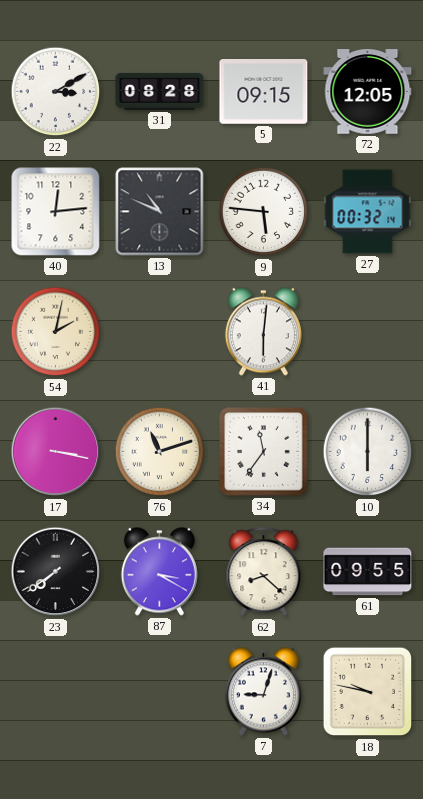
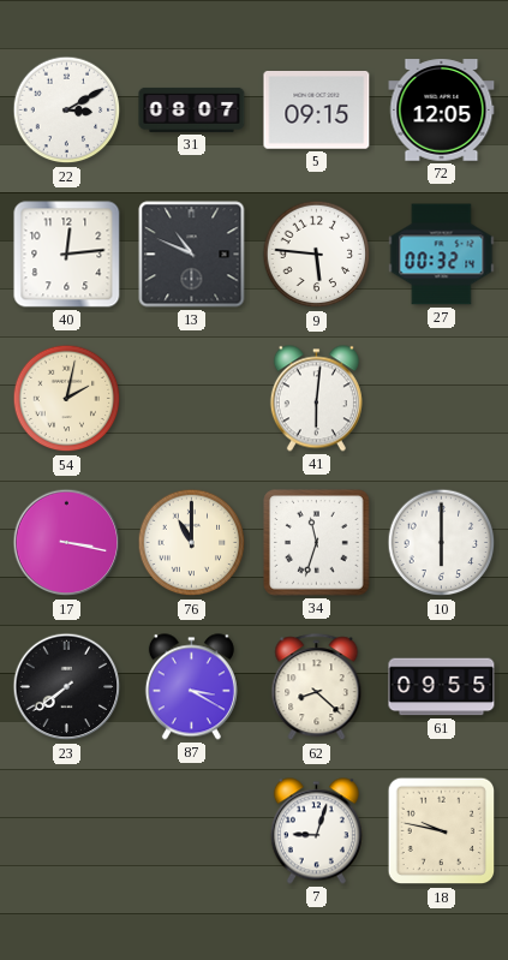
31: 08:28 -> 08:07
76: 11:12 -> 11:00
34: 11:36 -> 11:33
